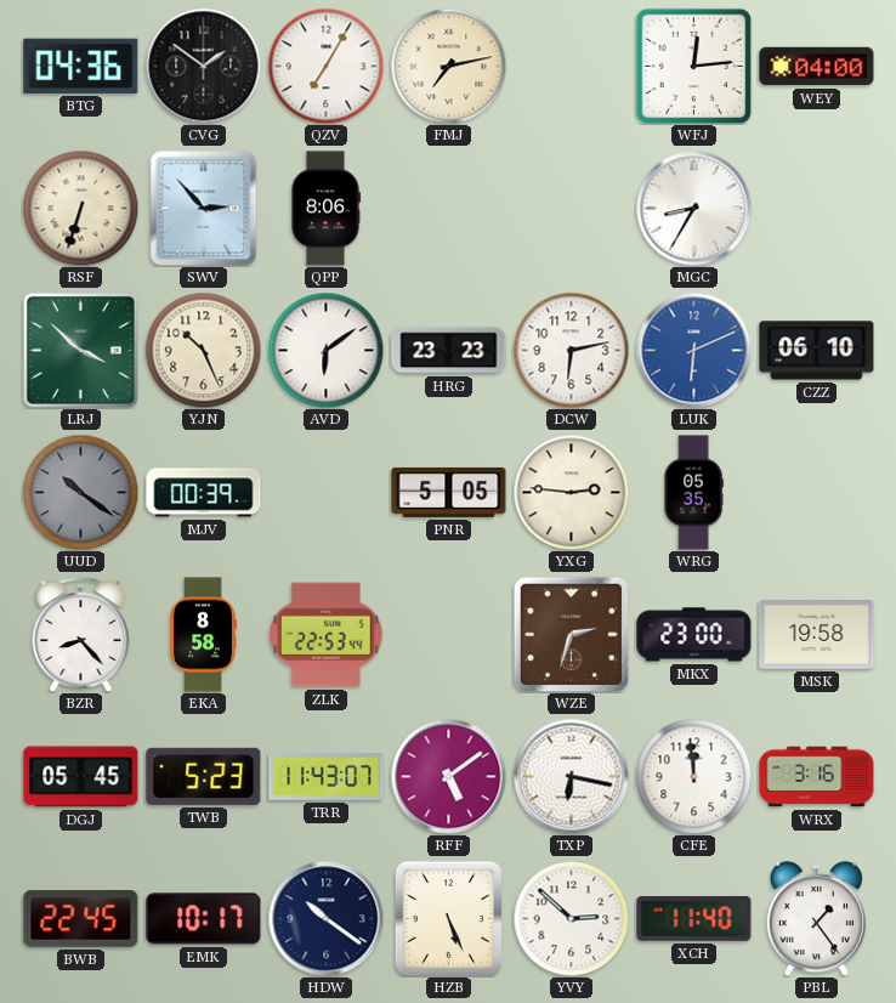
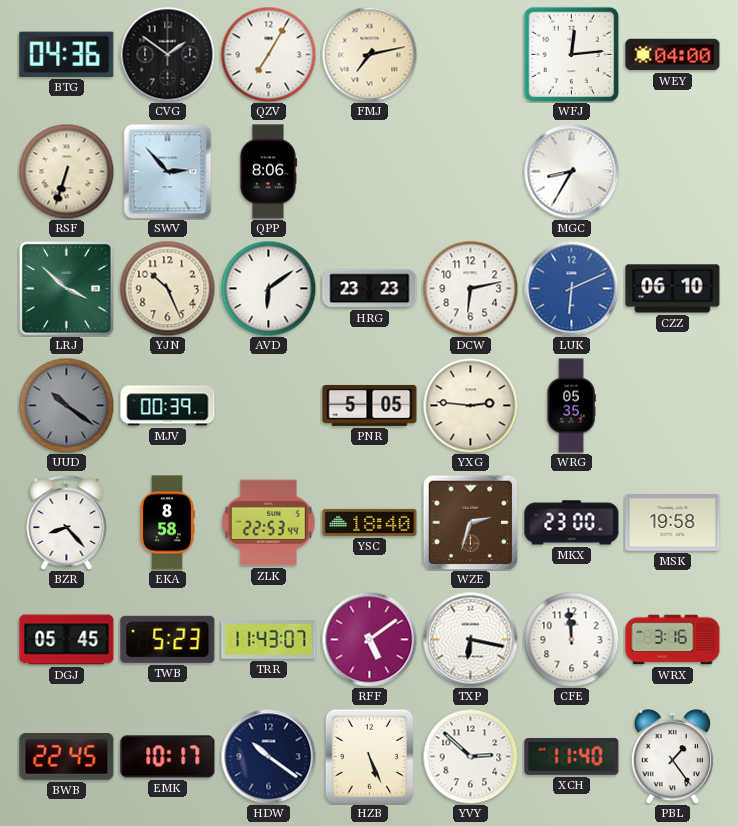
YSC: none -> 18:40
